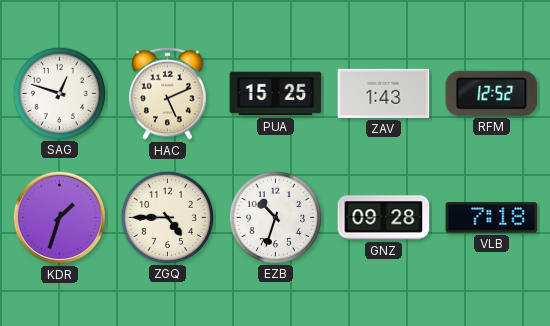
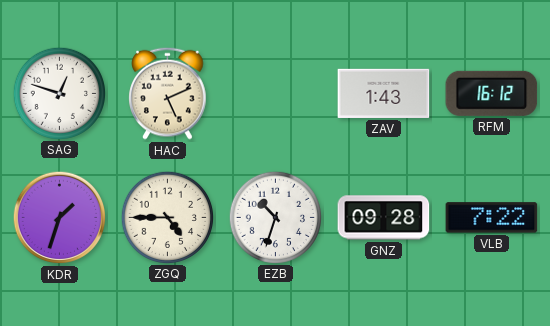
PUA: 15:25 -> none
RFM: 12:52 -> 16:12
VLB: 7:18 -> 7:22
